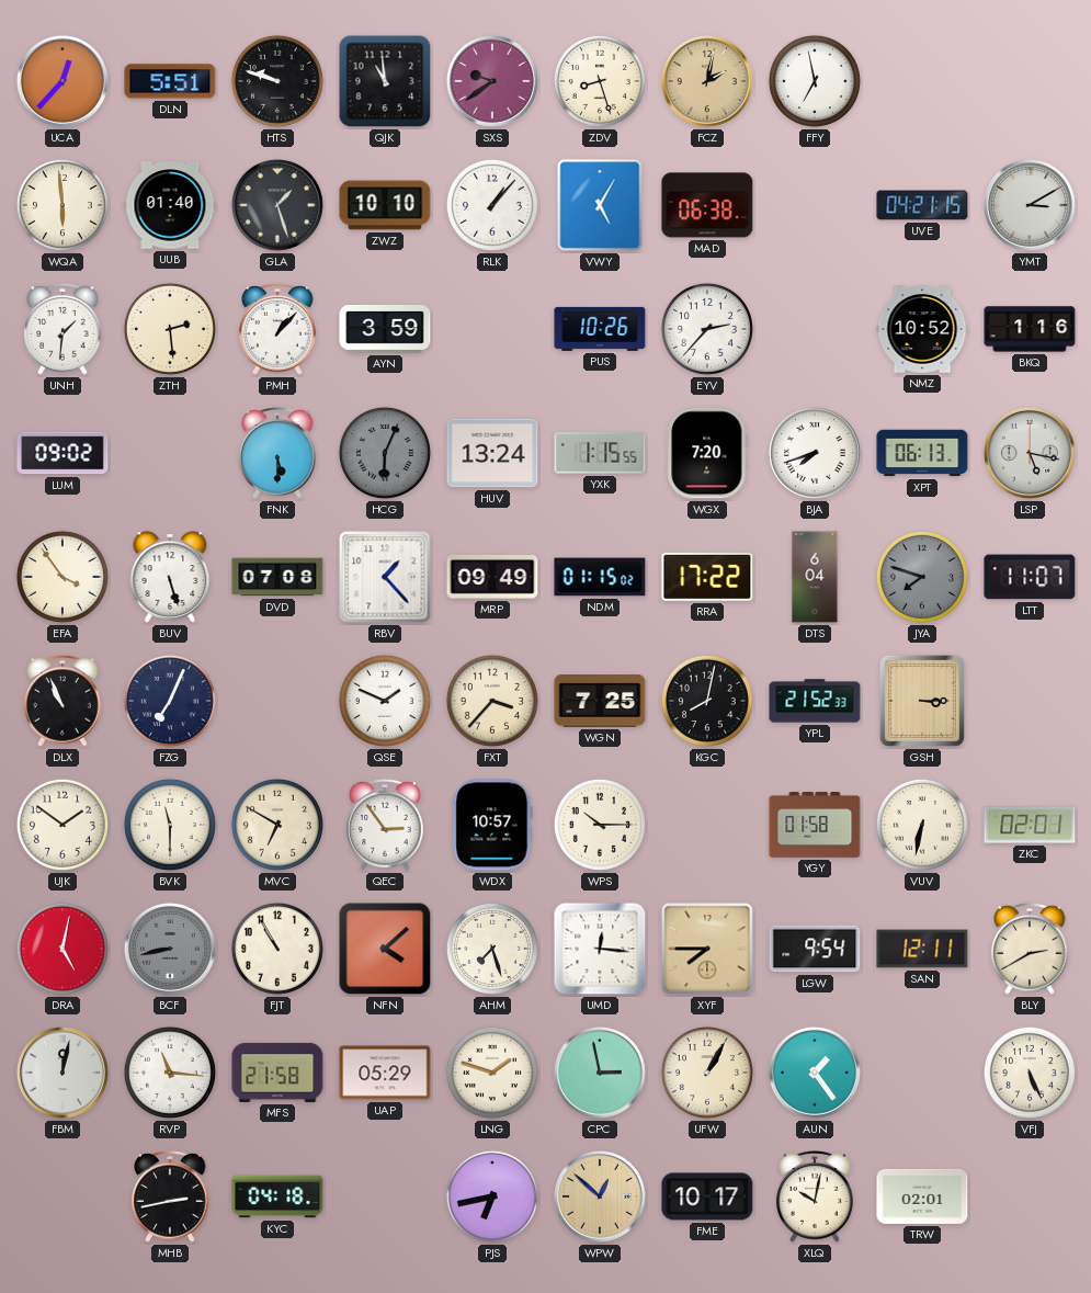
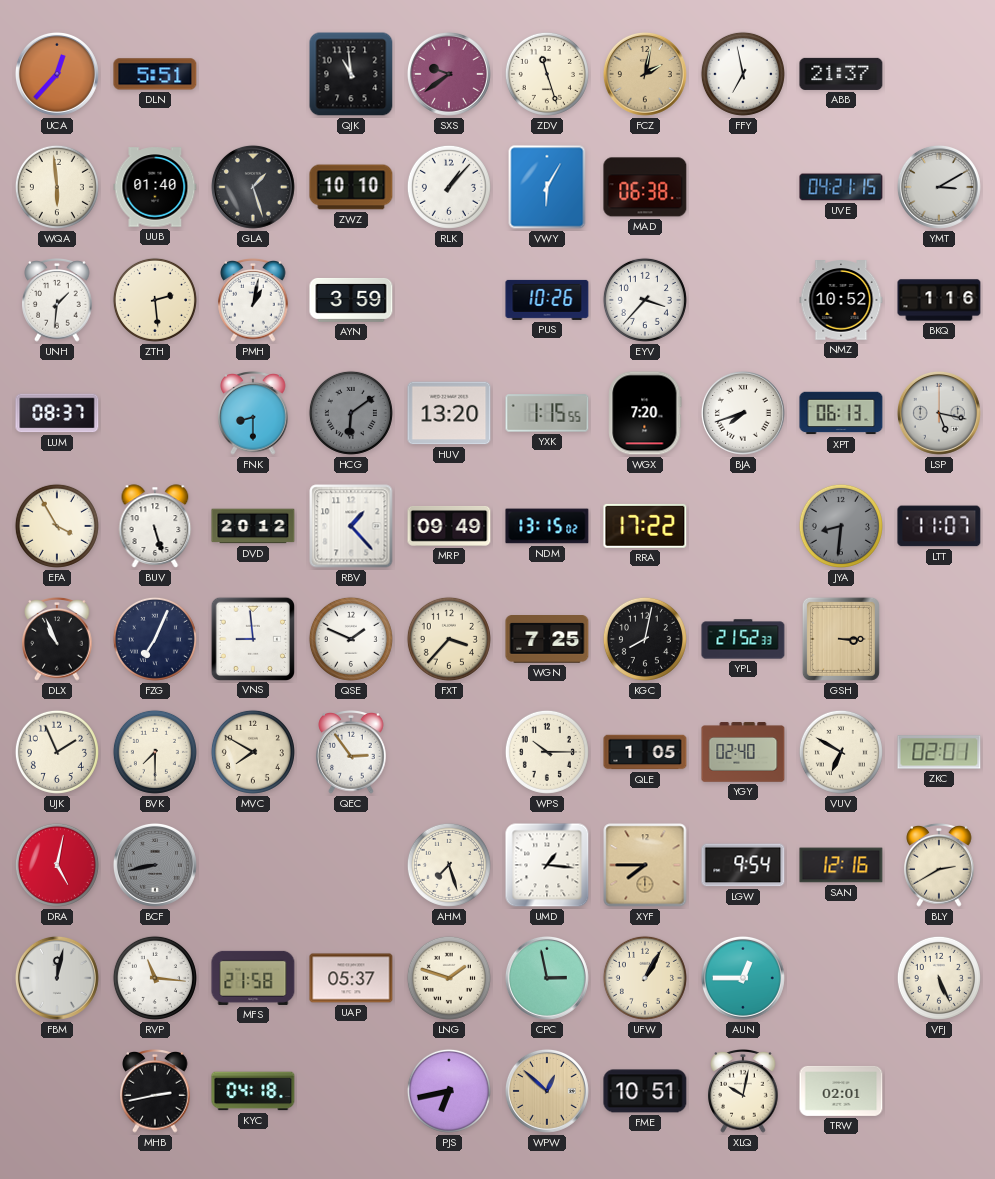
HTS: 9:48 -> none
ZDV: 8:27 -> 11:27
ABB: none -> 21:37
VWY: 5:05 -> 6:05
PMH: 1:07 -> 1:02
EYV: 2:37 -> 3:37
LUM: 09:02 -> 08:37
FNK: 5:30 -> 8:30
HCG: 6:04 -> 6:09
HUV: 13:24 -> 13:20
EFA: 3:54 -> 3:55
DVD: 07:08 -> 20:12
NDM: 01:15 -> 13:15
DTS: 6:04 -> none
JYA: 7:48 -> 8:31
VNS: none -> 8:59
UJK: 1:51 -> 1:56
BVK: 11:30 -> 7:30
MVC: 6:50 -> 7:50
WDX: 10:57 -> none
QLE: none -> 1:05
YGY: 01:58 -> 02:40
VUV: 6:32 -> 6:50
FJT: 10:55 -> none
NFN: 4:08 -> none
UMD: 12:16 -> 1:16
SAN: 12:11 -> 12:16
UAP: 05:29 -> 05:37
AUN: 1:24 -> 12:45
FME: 10:17 -> 10:51
